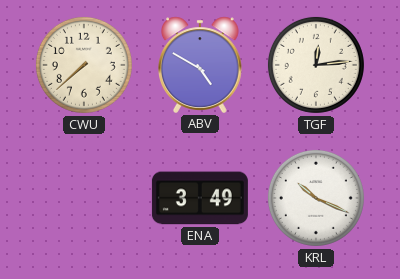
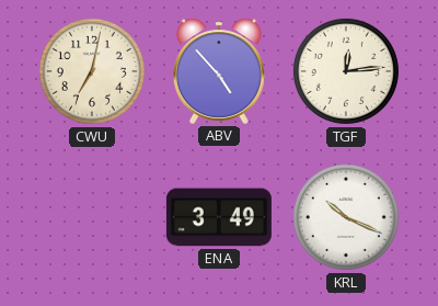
CWU: 7:38 -> 7:02
ABV: 4:50 -> 4:53
